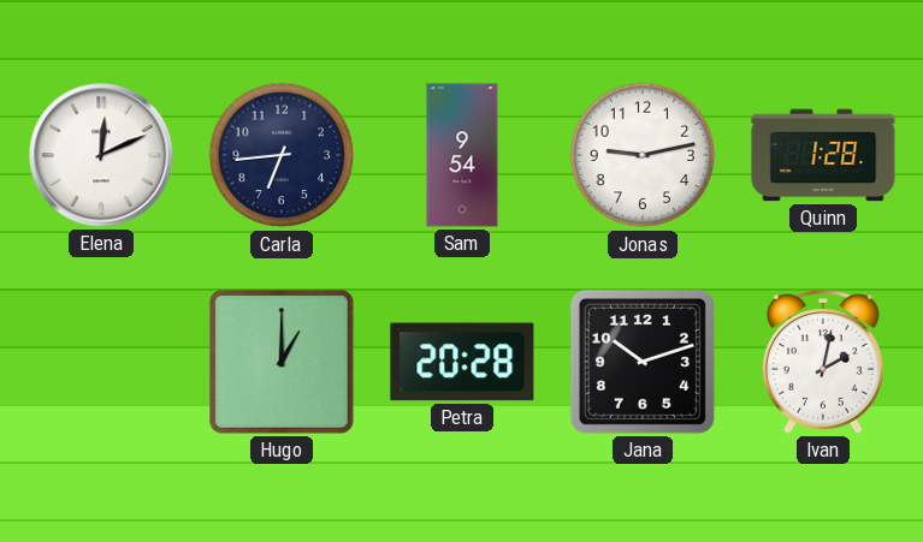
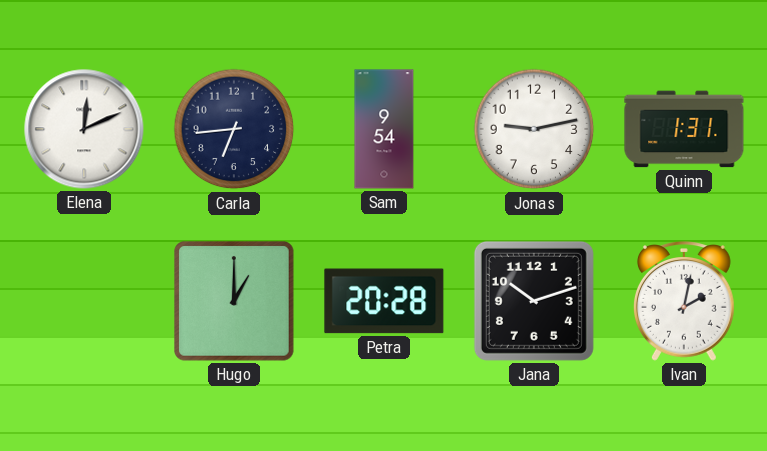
Quinn: 1:28 -> 1:31
